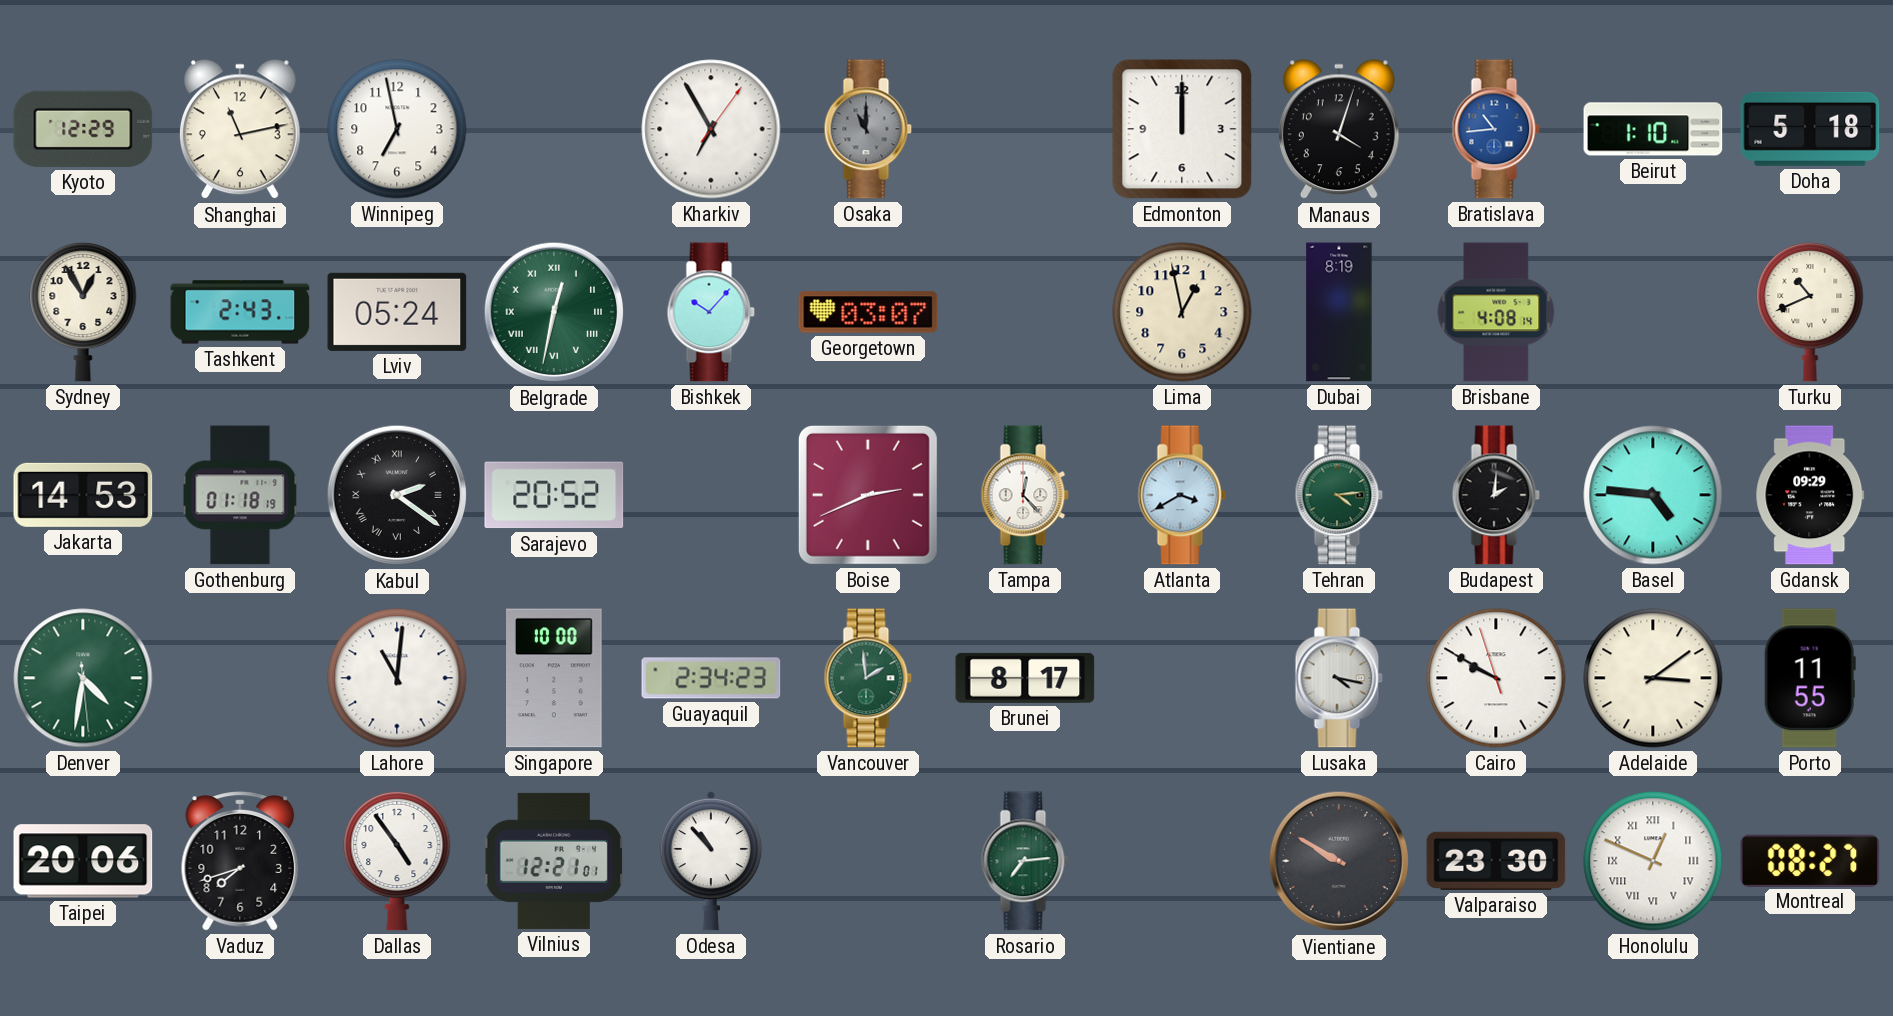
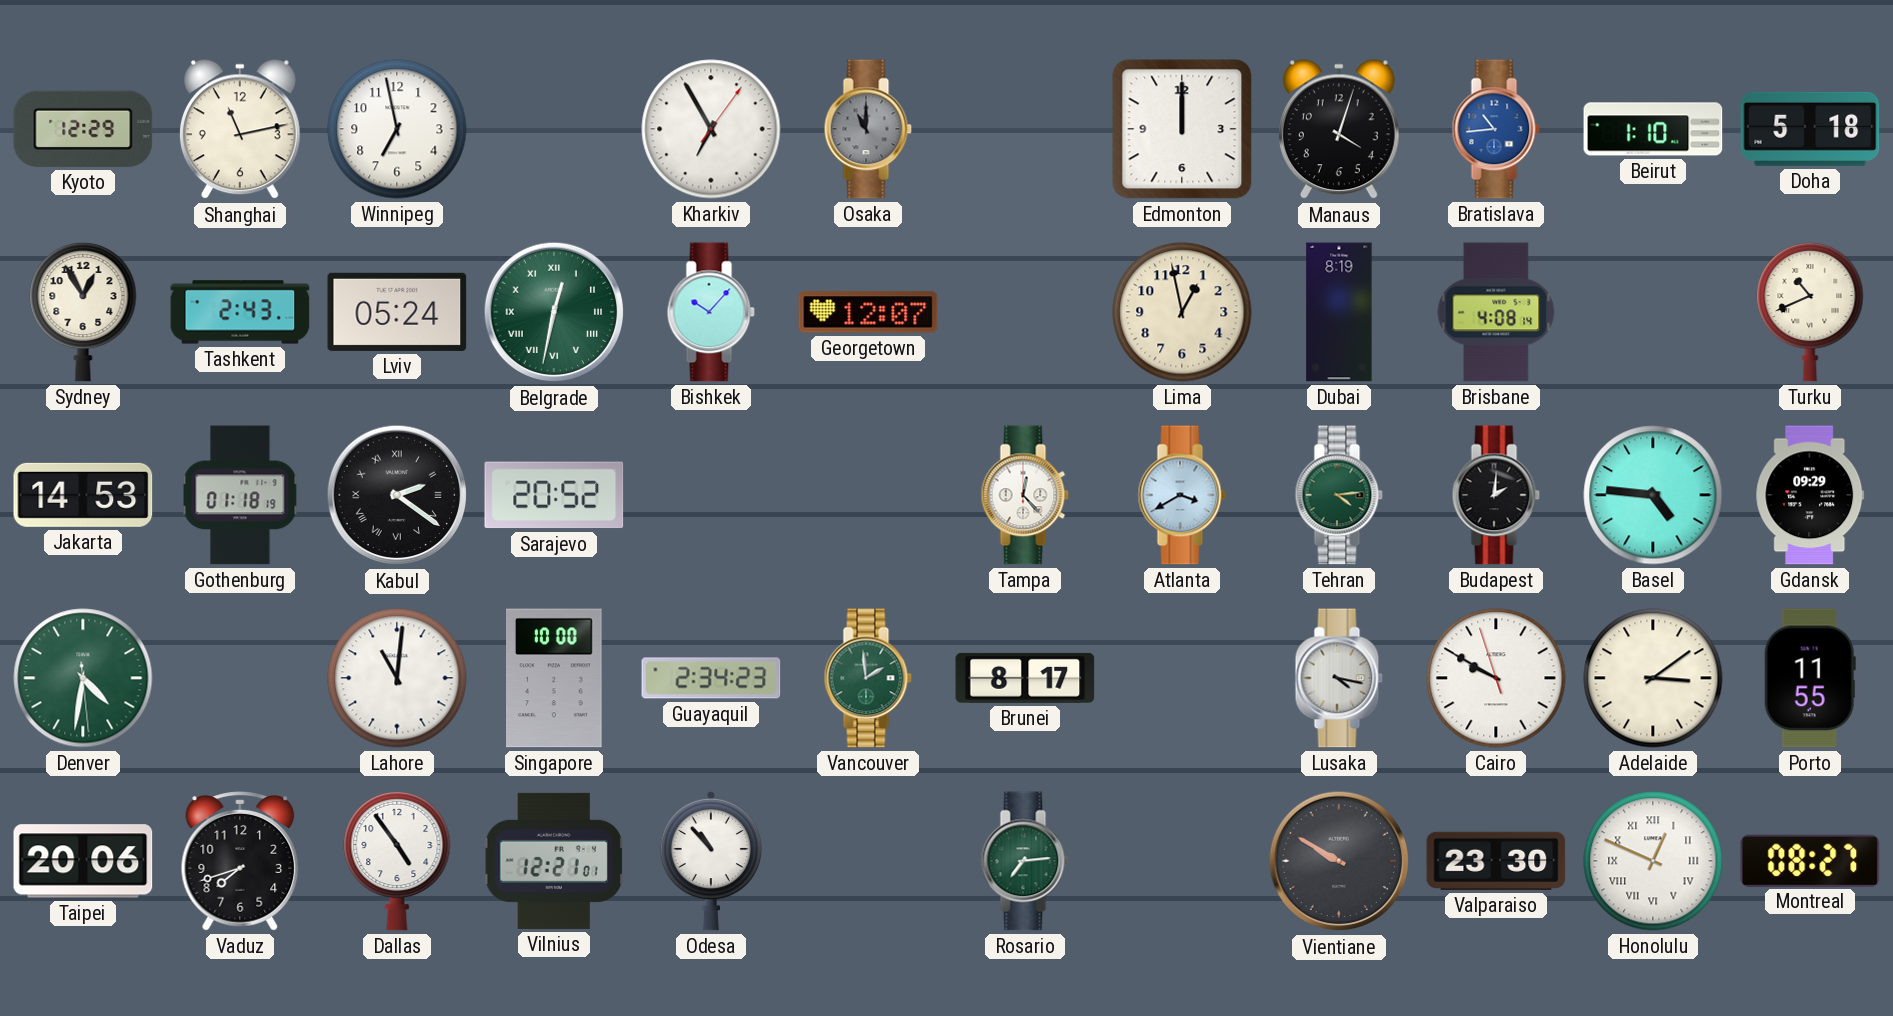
Georgetown: 03:07 -> 12:07
Boise: 2:41 -> none
